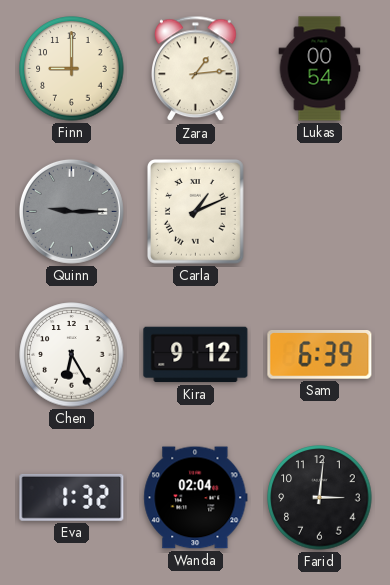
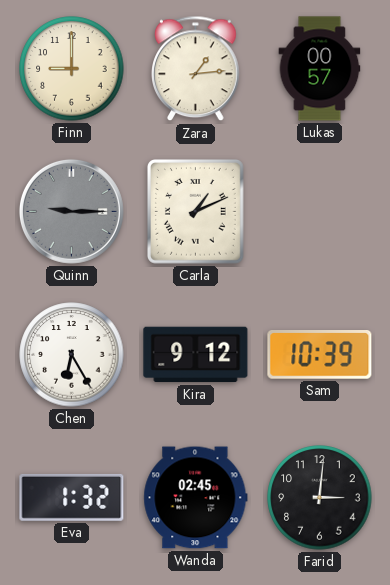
Lukas: 00:54 -> 00:57
Sam: 6:39 -> 10:39
Wanda: 02:04 -> 02:45
